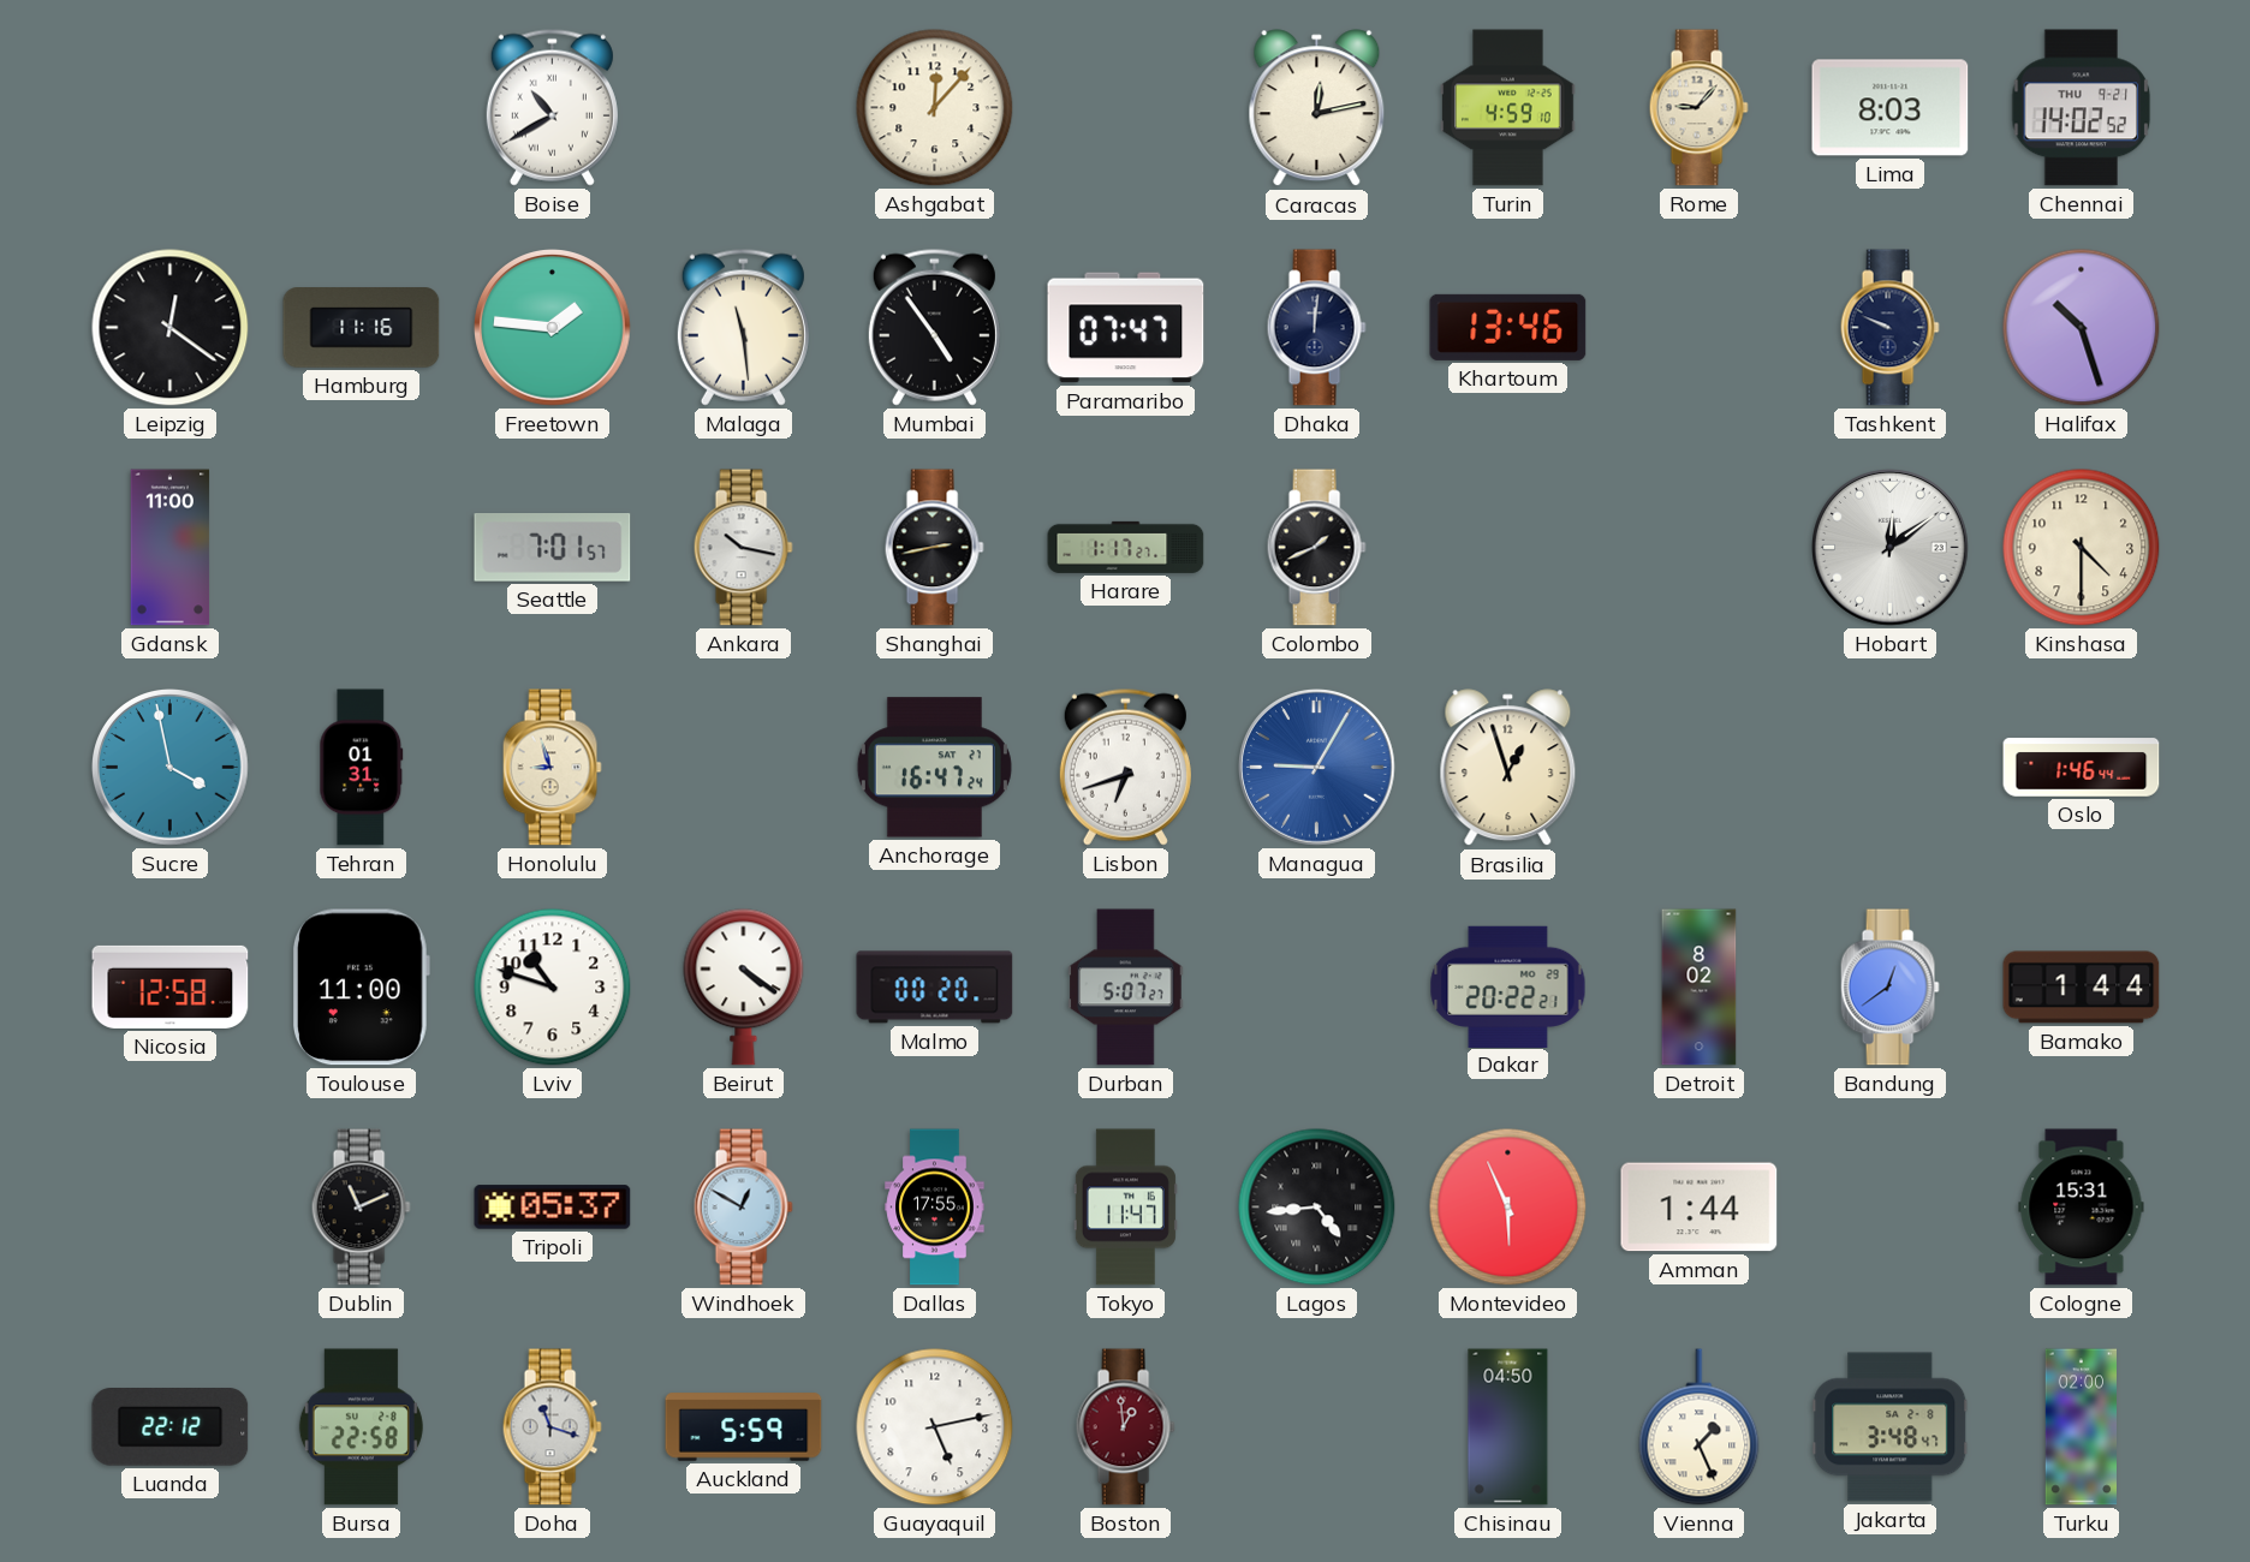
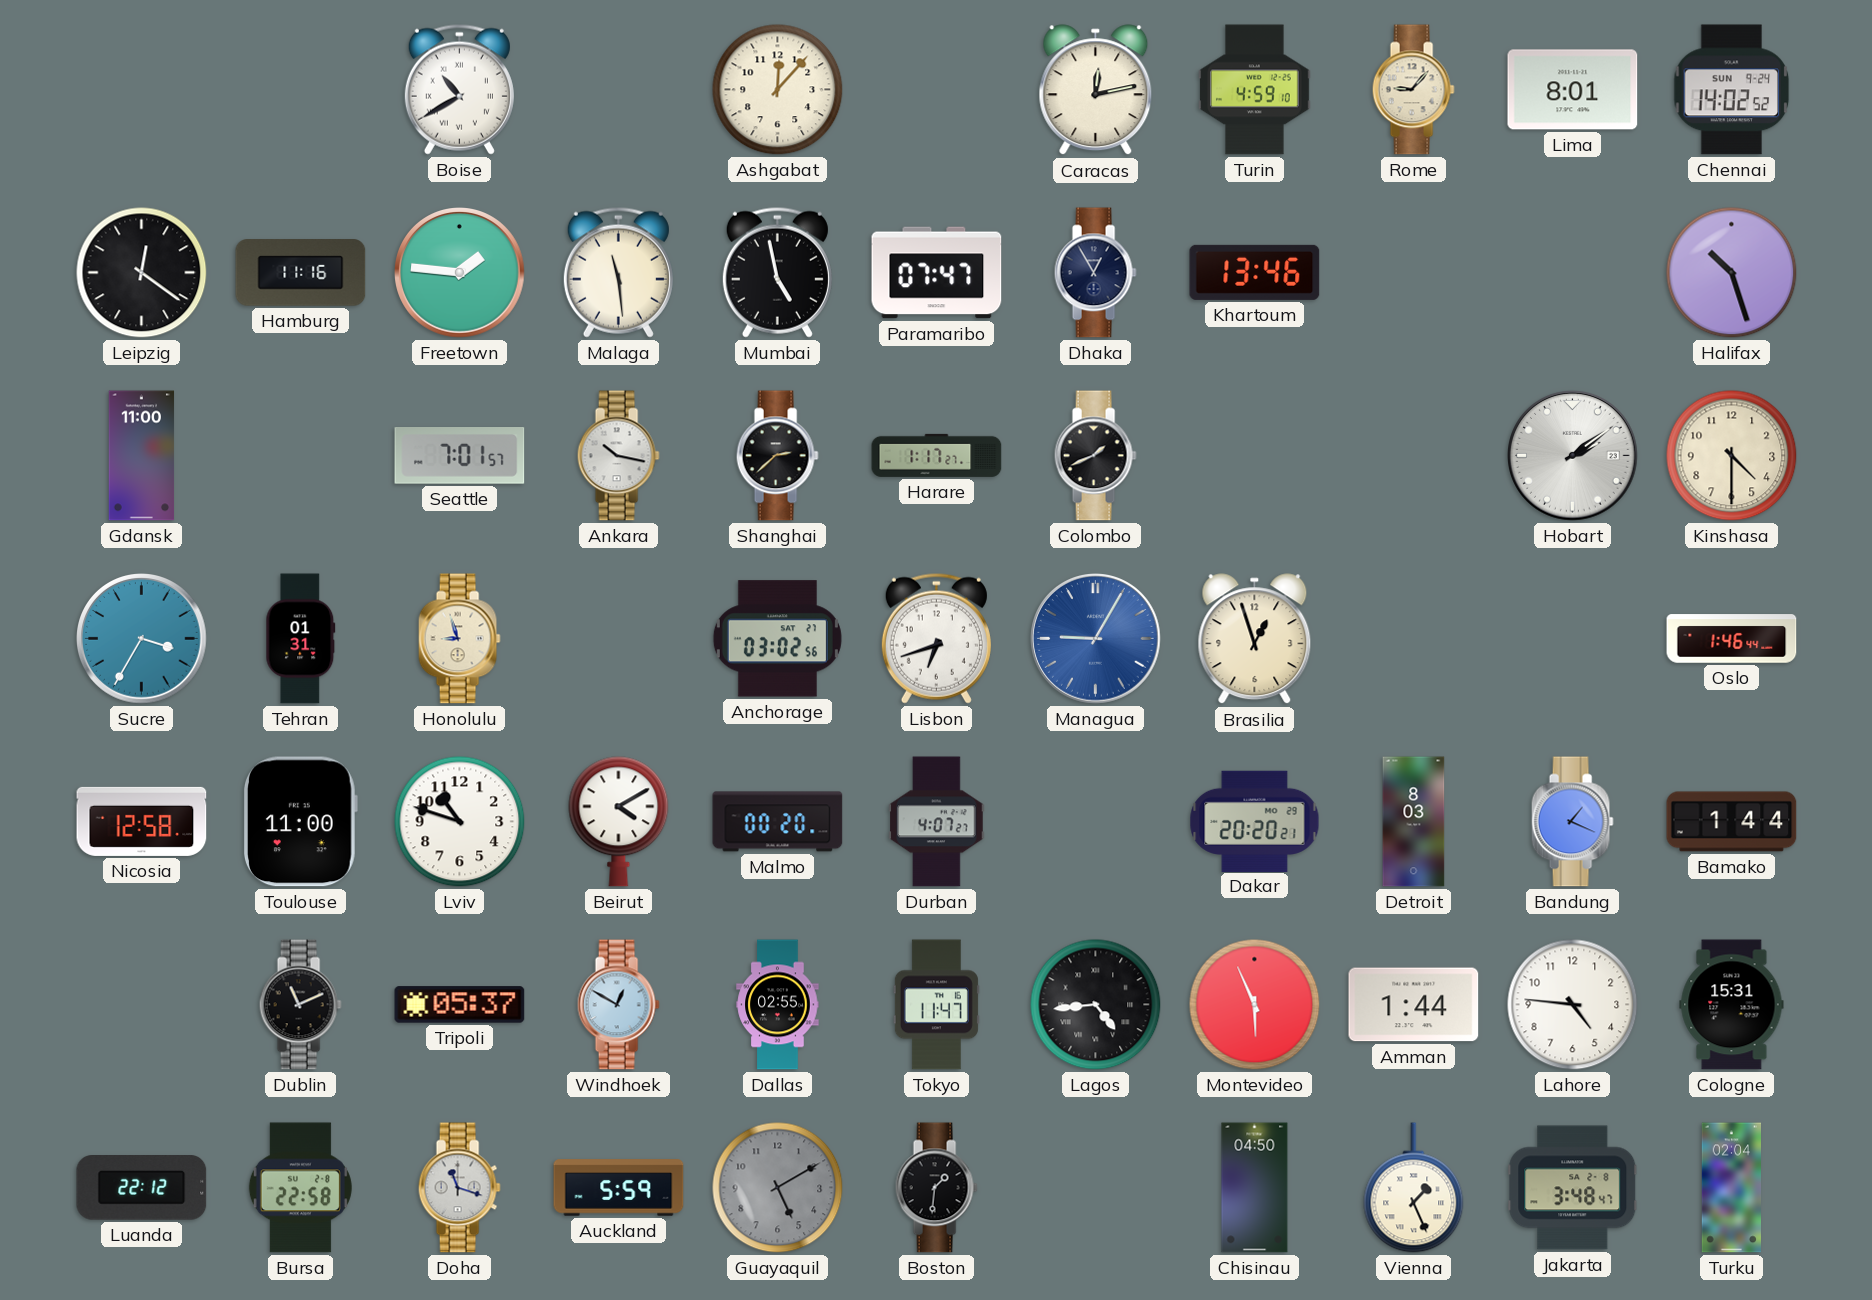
Lima: 8:03 -> 8:01
Chennai date: THU 9-21 -> SUN 9-24
Mumbai: 4:54 -> 4:58
Dhaka: 12:01 -> 12:55
Tashkent: 9:49 -> none
Shanghai: 2:43 -> 2:38
Hobart: 12:09 -> 2:09
Sucre: 3:58 -> 3:35
Anchorage: 16:47 -> 03:02
Beirut: 4:21 -> 4:10
Durban: 5:07 -> 4:07
Dakar: 20:22 -> 20:20
Detroit: 8:02 -> 8:03
Bandung: 12:39 -> 1:19
Dallas: 17:55 -> 02:55
Lahore: none -> 4:46
Guayaquil: 5:13 -> 5:10
Guayaquil dial: white -> grey
Boston: 12:59 -> 1:31
Boston dial: burgundy -> black
Turku: 02:00 -> 02:04
